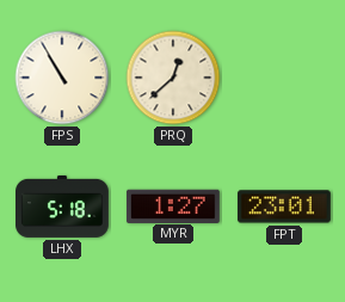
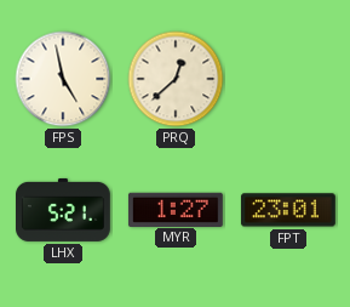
FPS: 10:55 -> 4:58
LHX: 5:18 -> 5:21
